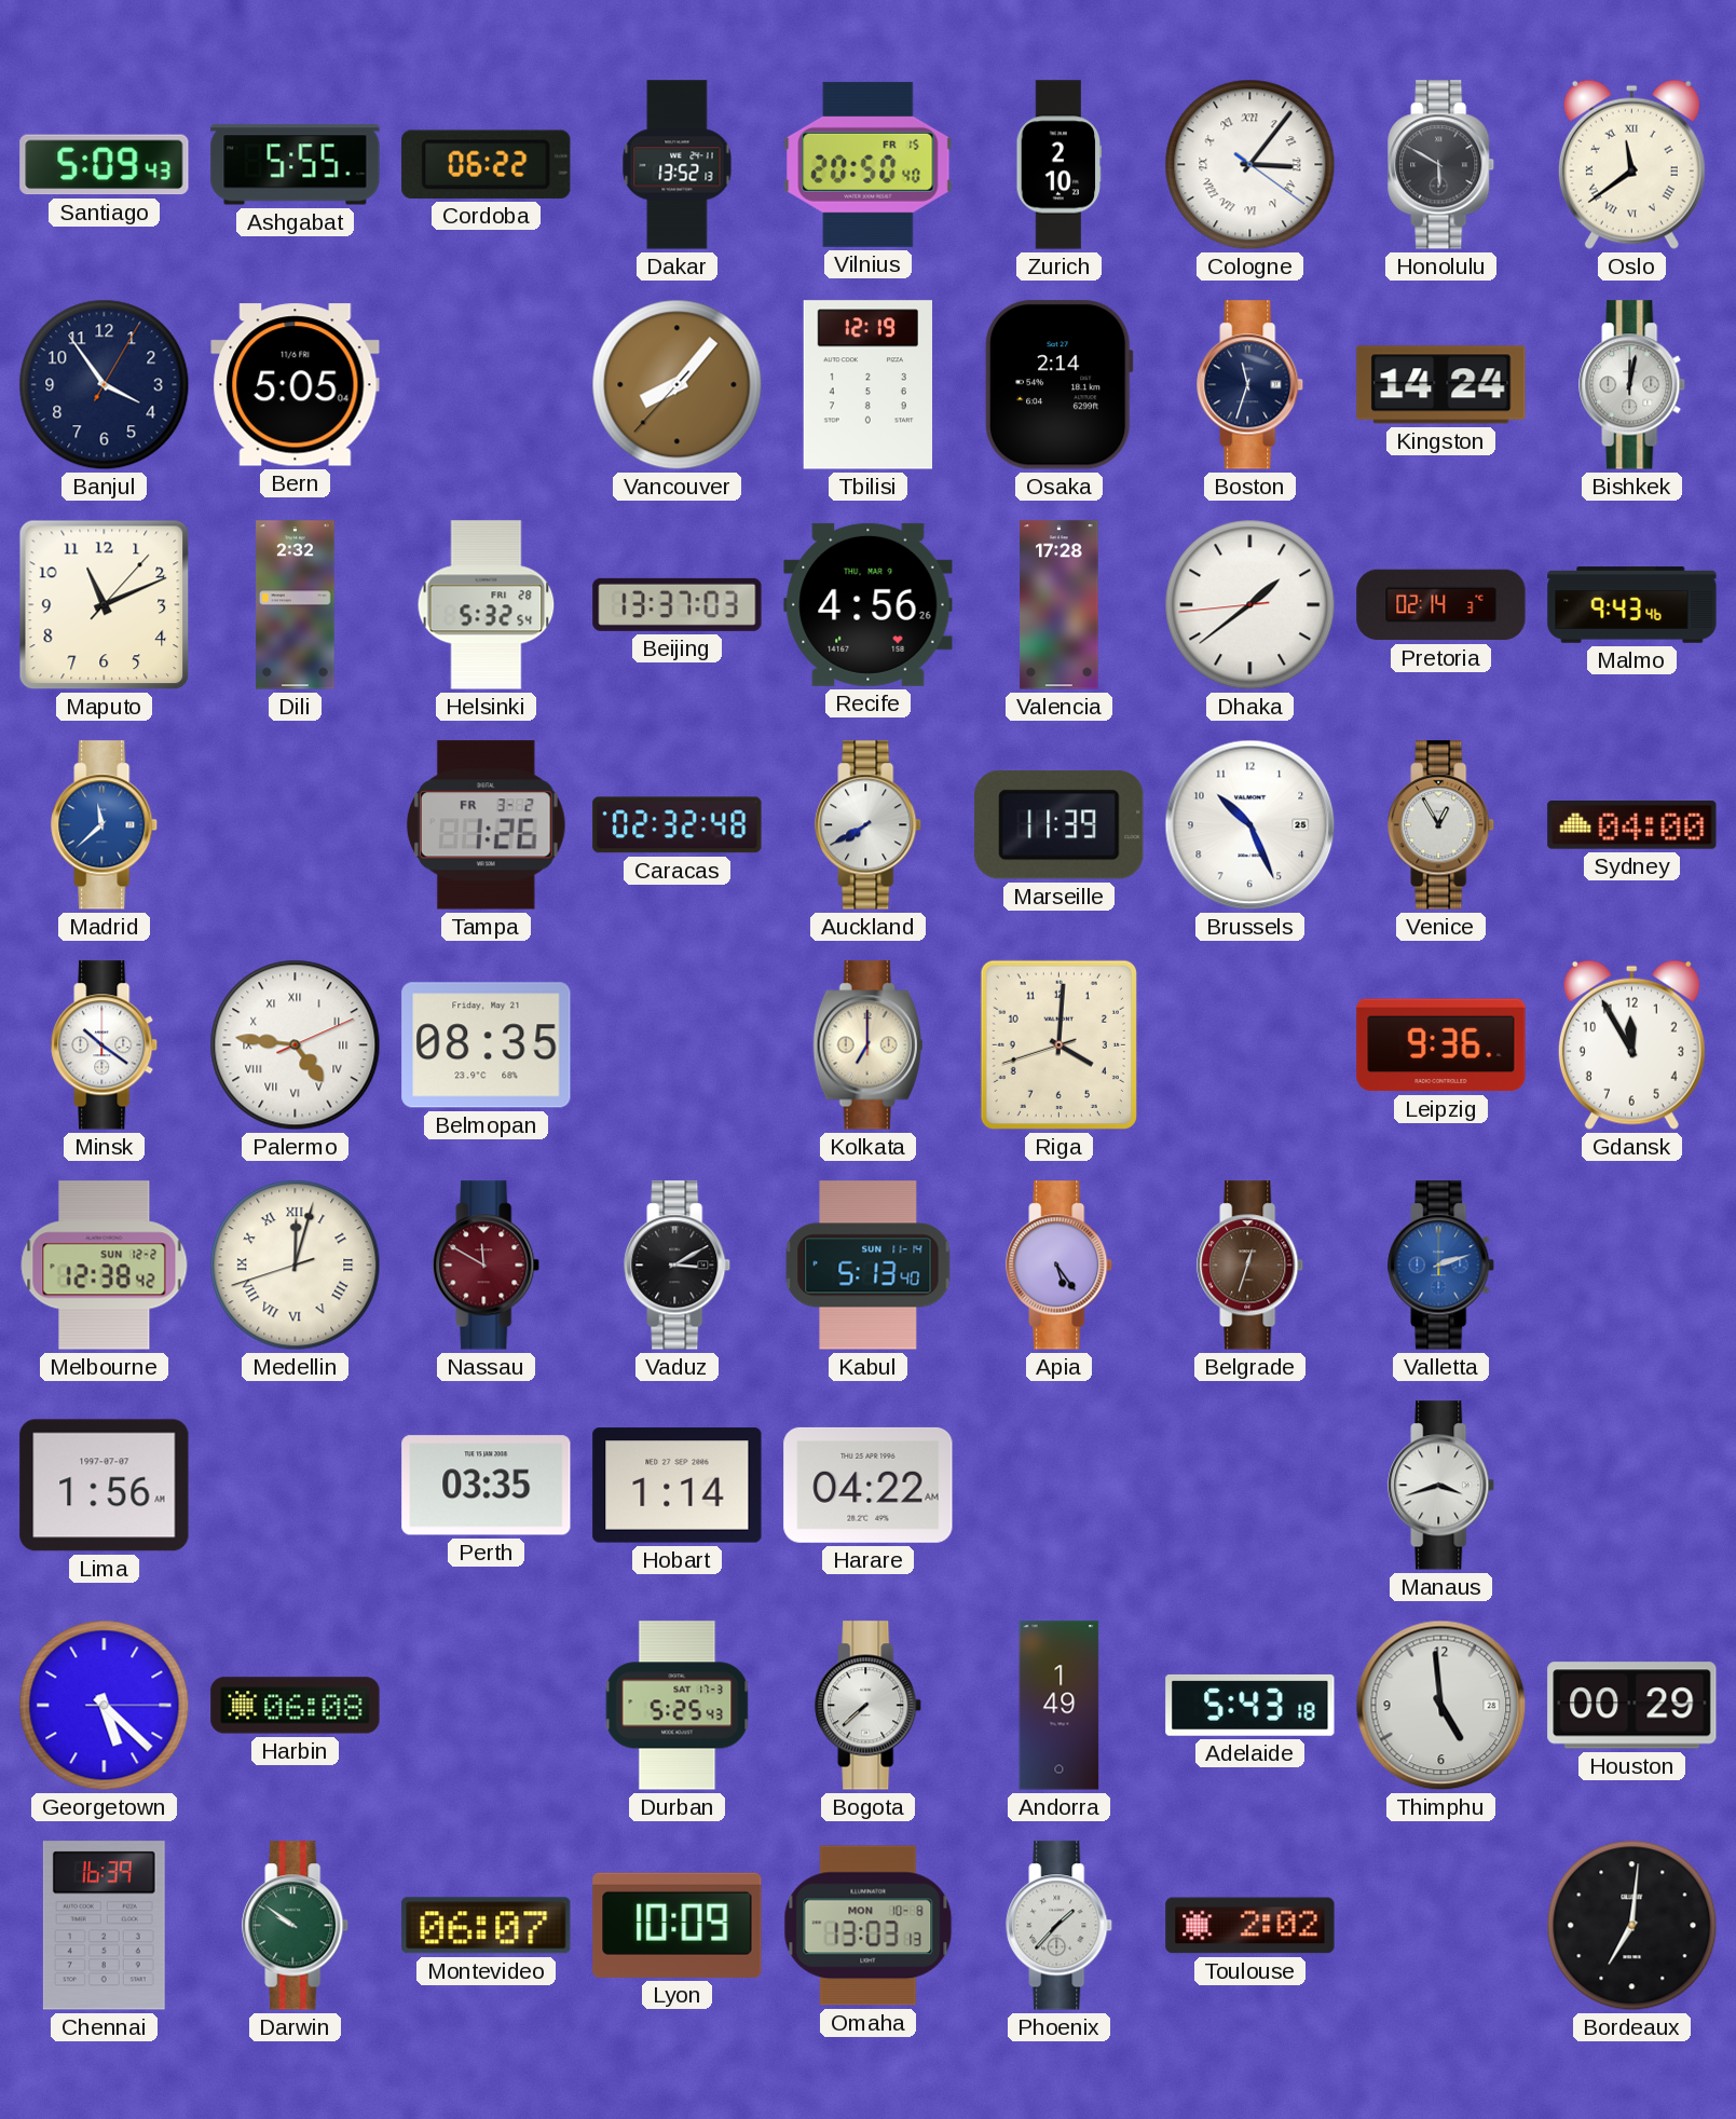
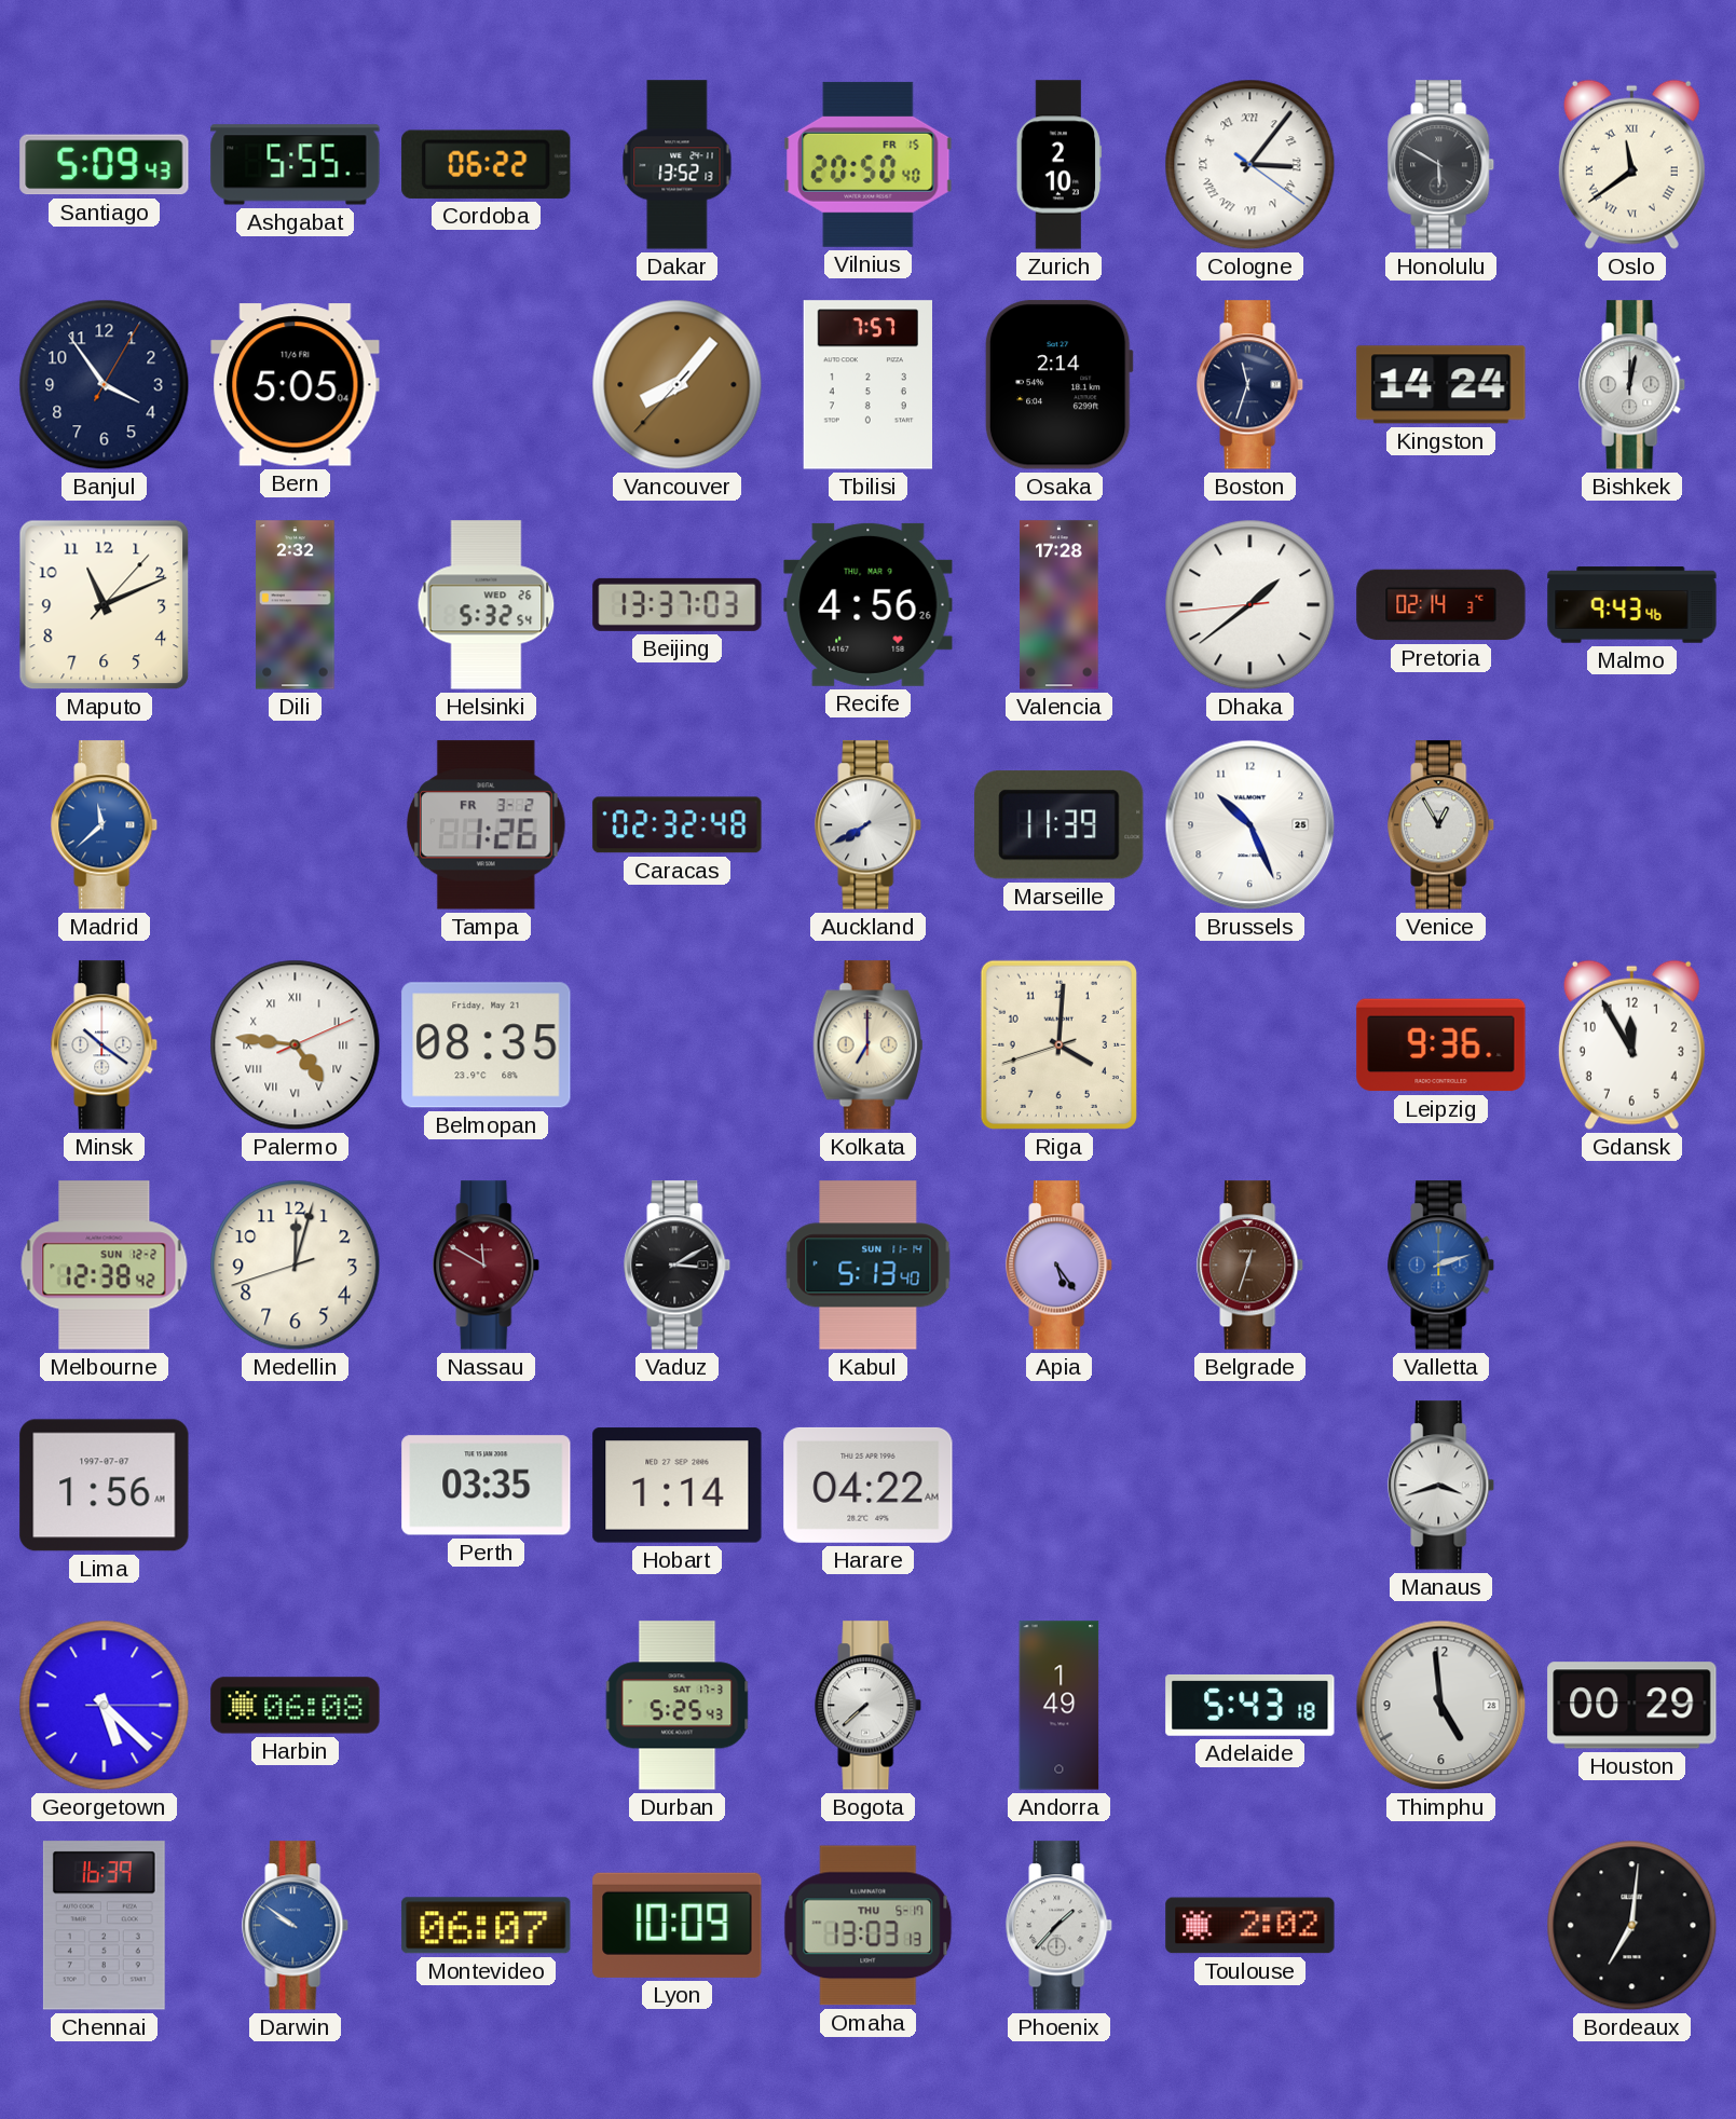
Tbilisi: 12:19 -> 7:57
Helsinki date: FRI 28 -> WED 26
Sydney: 04:00 -> none
Medellin numerals: Roman -> Arabic
Darwin dial: green -> blue
Omaha date: MON 10-8 -> THU 5-17
